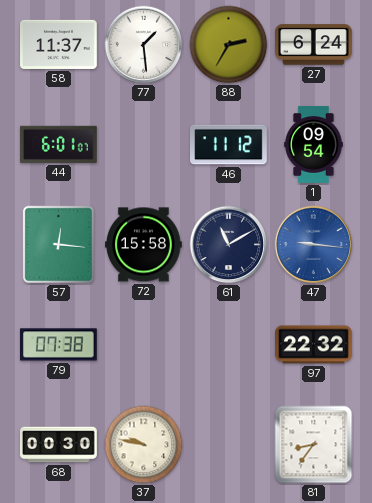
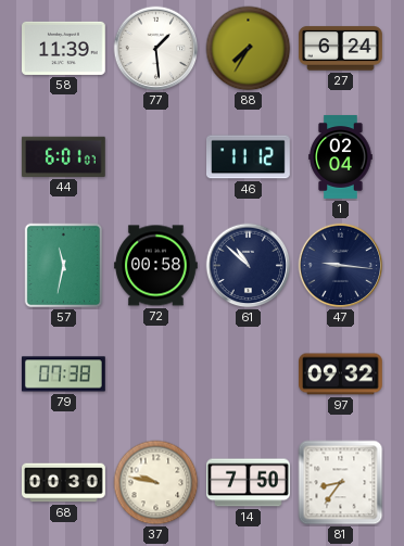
58: 11:37 -> 11:39
88: 2:35 -> 7:35
1: 09:54 -> 02:04
57: 12:16 -> 11:32
72: 15:58 -> 00:58
61: 11:10 -> 10:52
47 dial: blue -> navy
97: 22:32 -> 09:32
14: none -> 7:50
